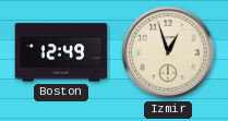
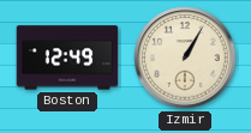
Izmir: 12:57 -> 1:05
